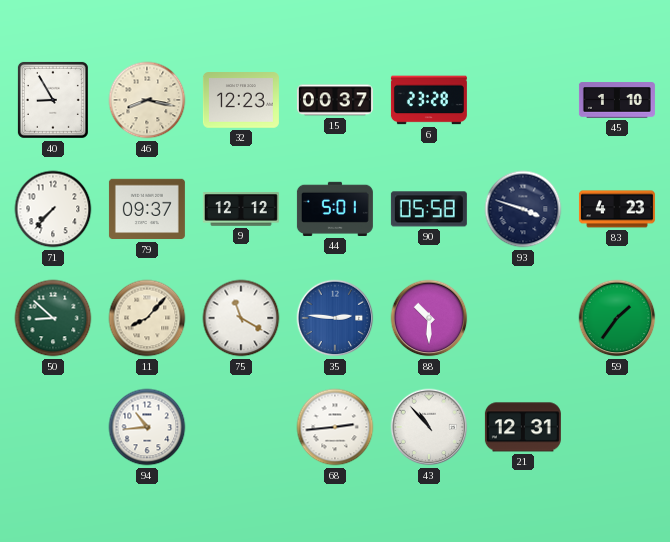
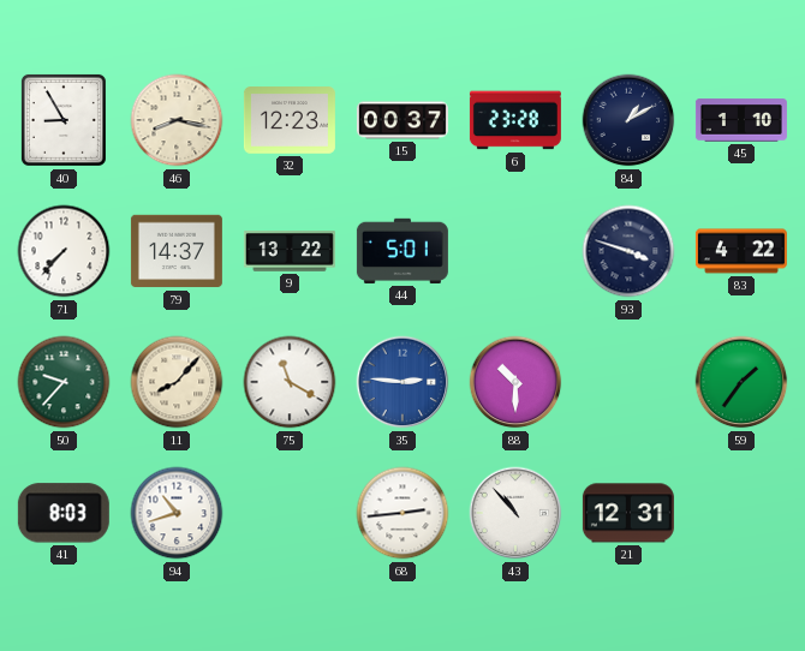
84: none -> 1:10
79: 09:37 -> 14:37
9: 12:12 -> 13:22
90: 05:58 -> none
83: 4:23 -> 4:22
50: 8:52 -> 9:37
41: none -> 8:03
94: 10:44 -> 10:42
